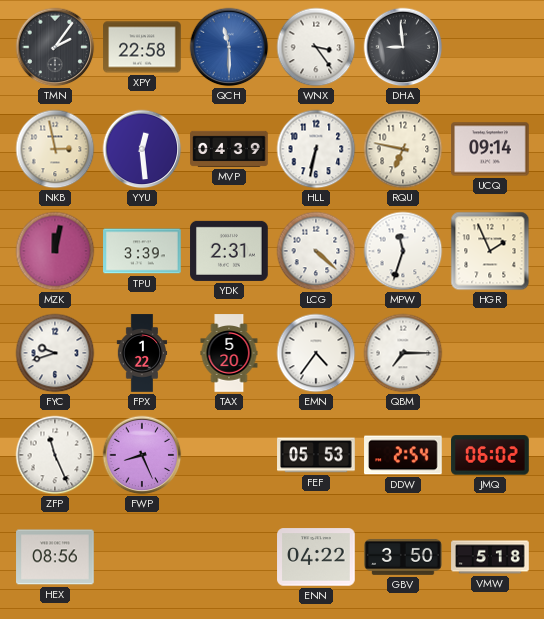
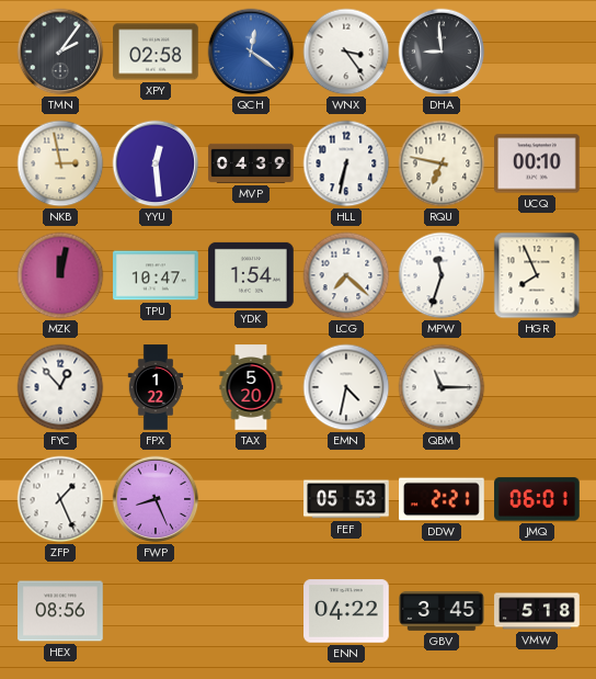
XPY: 22:58 -> 02:58
QCH: 11:30 -> 12:21
UCQ: 09:14 -> 00:10
TPU: 3:39 -> 10:47
YDK: 2:31 -> 1:54
LCG: 4:22 -> 7:22
HGR: 1:56 -> 7:56
FYC: 9:42 -> 12:53
EMN: 4:36 -> 4:32
QBM: 7:15 -> 11:15
ZFP: 11:26 -> 1:26
DDW: 2:54 -> 2:21
JMQ: 06:02 -> 06:01
GBV: 3:50 -> 3:45
